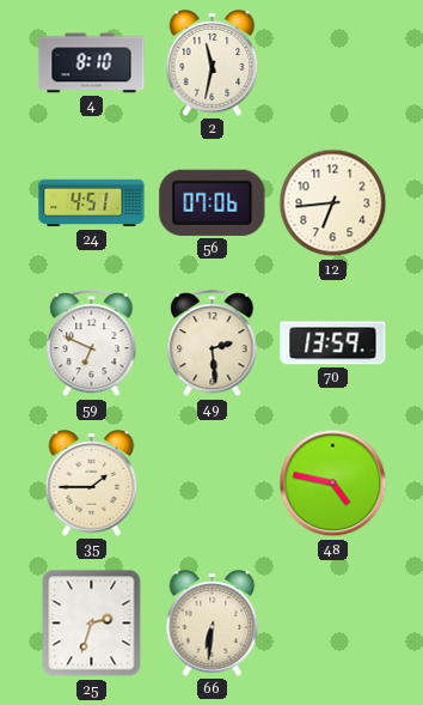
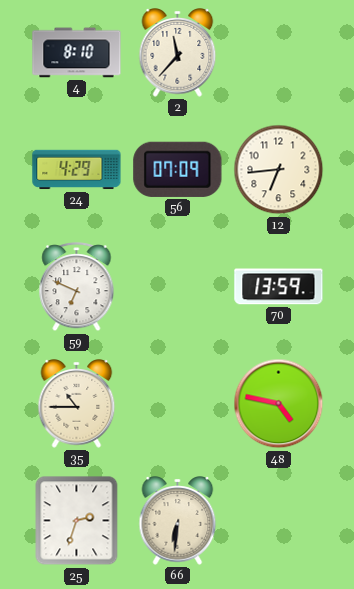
2: 11:32 -> 11:37
24: 4:51 -> 4:29
56: 07:06 -> 07:09
49: 2:29 -> none
35: 1:45 -> 10:45
